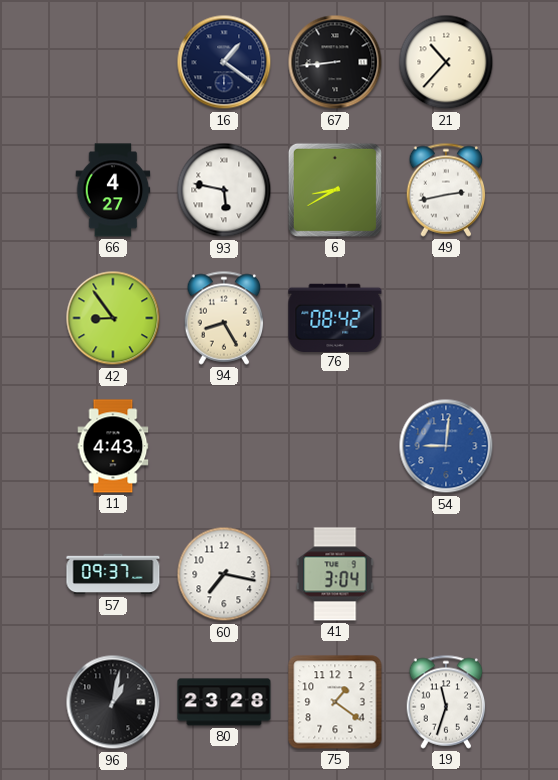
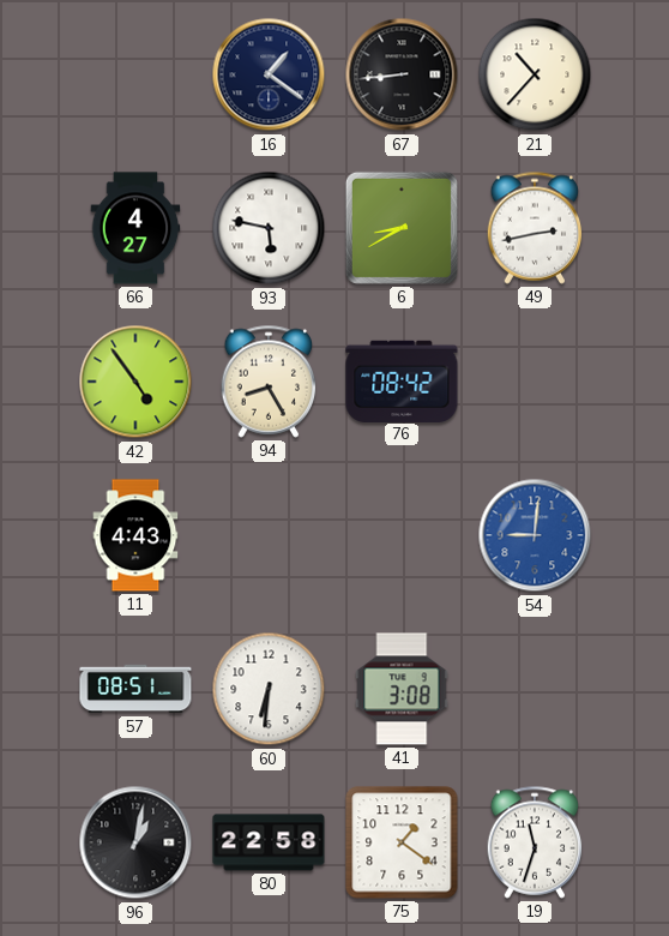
42: 8:54 -> 4:54
57: 09:37 -> 08:51
60: 7:17 -> 6:31
41: 3:04 -> 3:08
80: 23:28 -> 22:58
